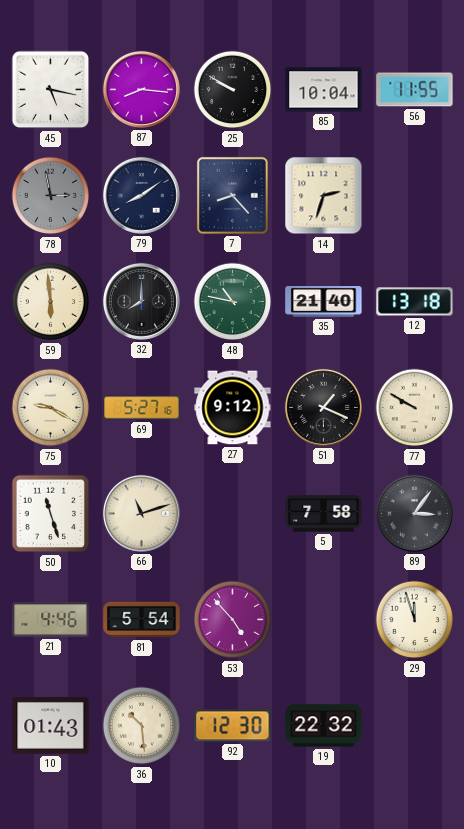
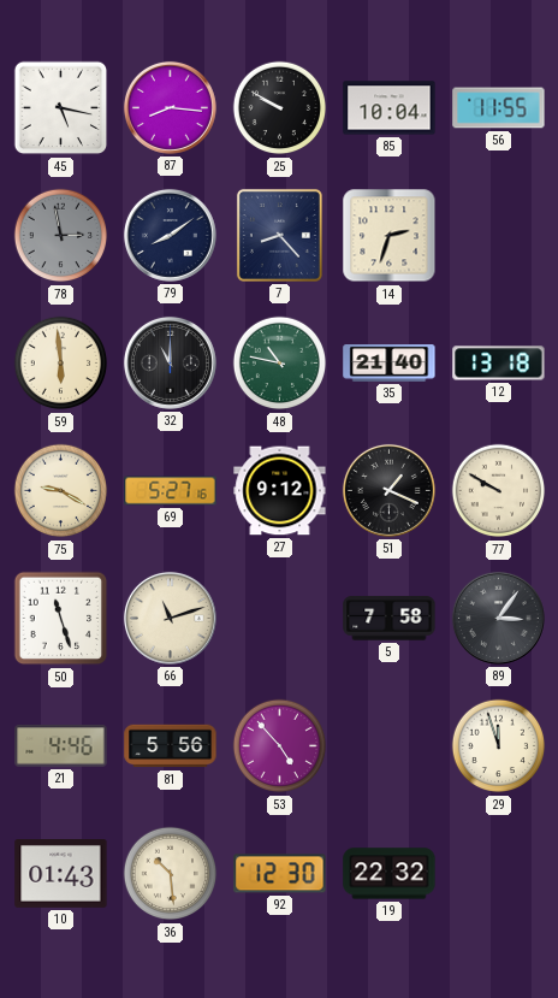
32: 8:00 -> 11:00
81: 5:54 -> 5:56
